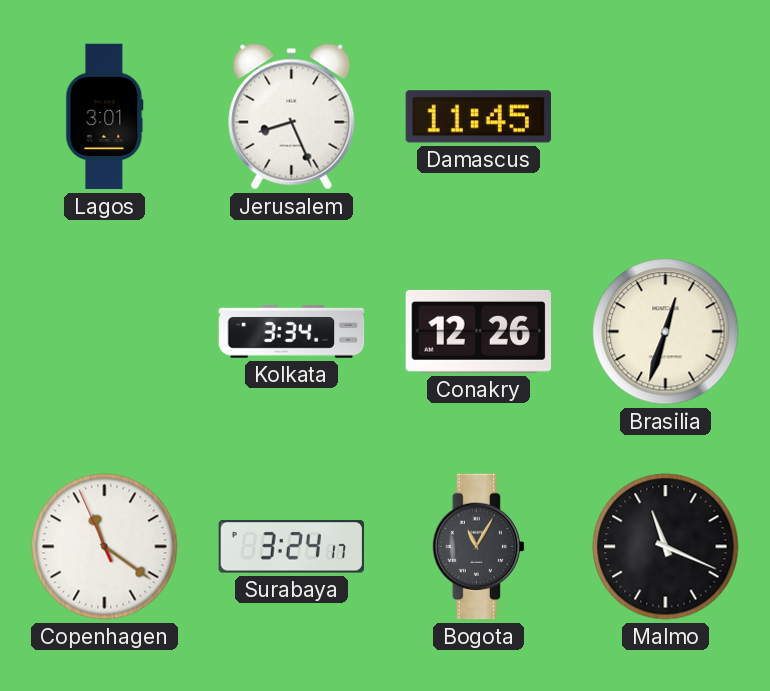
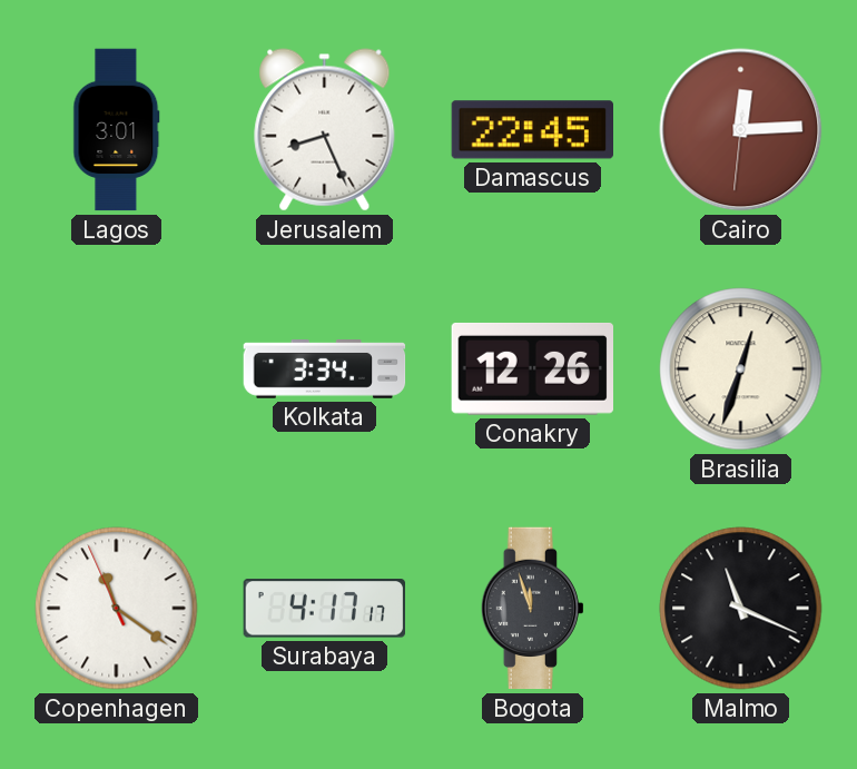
Damascus: 11:45 -> 22:45
Cairo: none -> 12:14
Surabaya: 3:24 -> 4:17
Bogota: 11:05 -> 11:57
